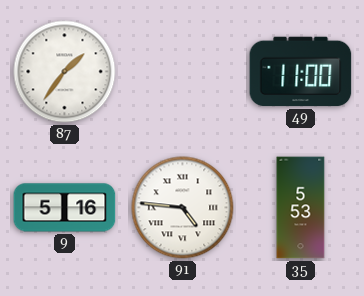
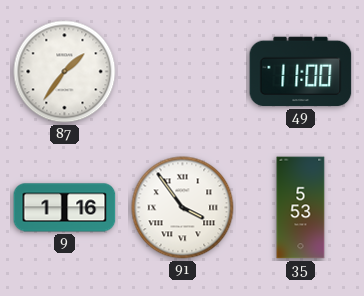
9: 5:16 -> 1:16
91: 4:46 -> 3:54
